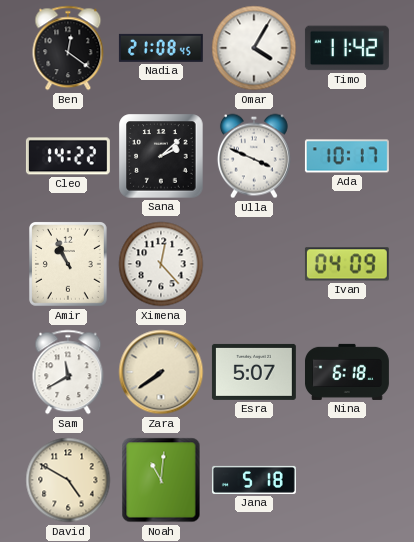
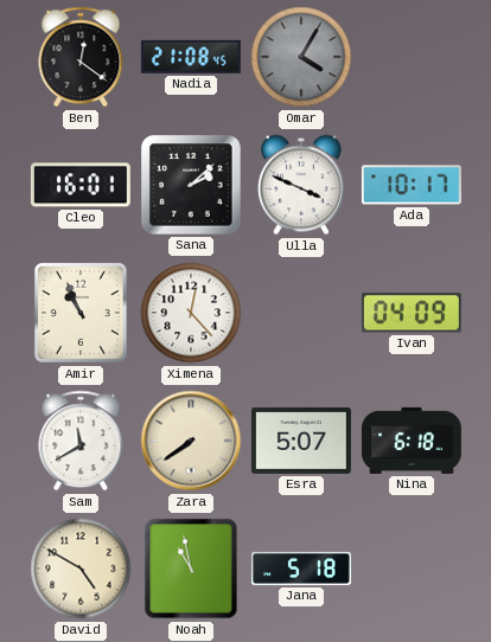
Omar dial: white -> grey
Timo: 11:42 -> none
Cleo: 14:22 -> 16:01
Noah: 11:01 -> 10:58
